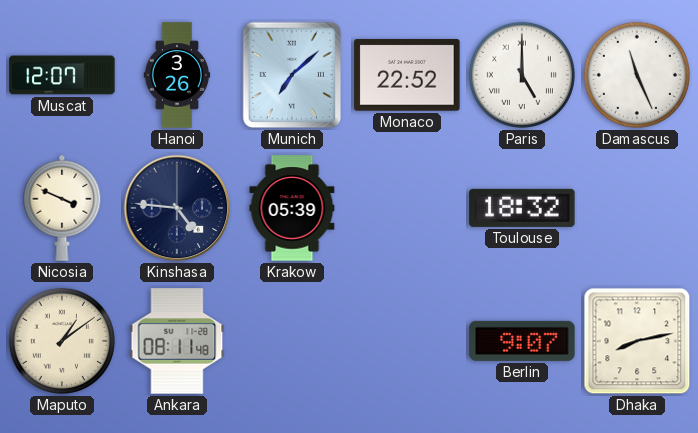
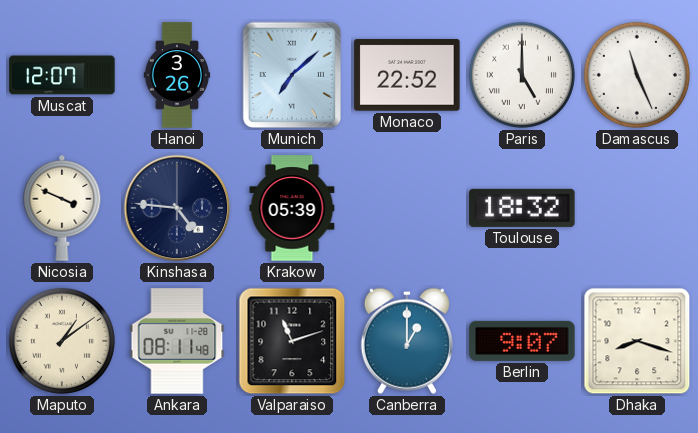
Valparaiso: none -> 11:12
Canberra: none -> 1:00
Dhaka: 8:13 -> 8:18
